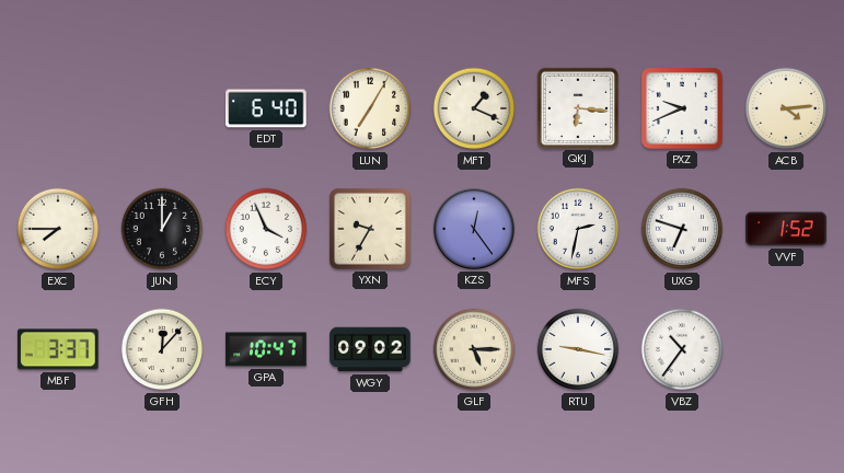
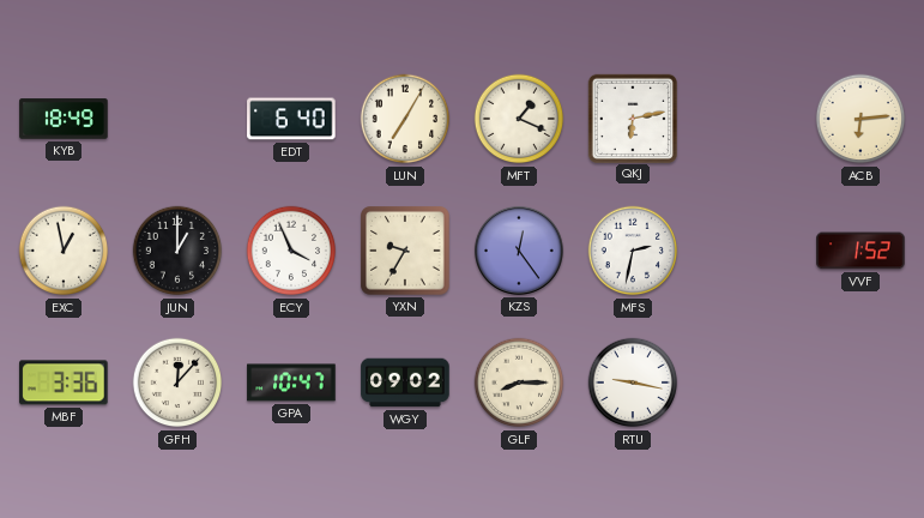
KYB: none -> 18:49
QKJ: 6:16 -> 6:13
PXZ: 9:41 -> none
ACB: 4:14 -> 6:14
EXC: 7:45 -> 12:58
UXG: 6:48 -> none
MBF: 3:37 -> 3:36
GLF: 5:15 -> 8:15
VBZ: 10:36 -> none
